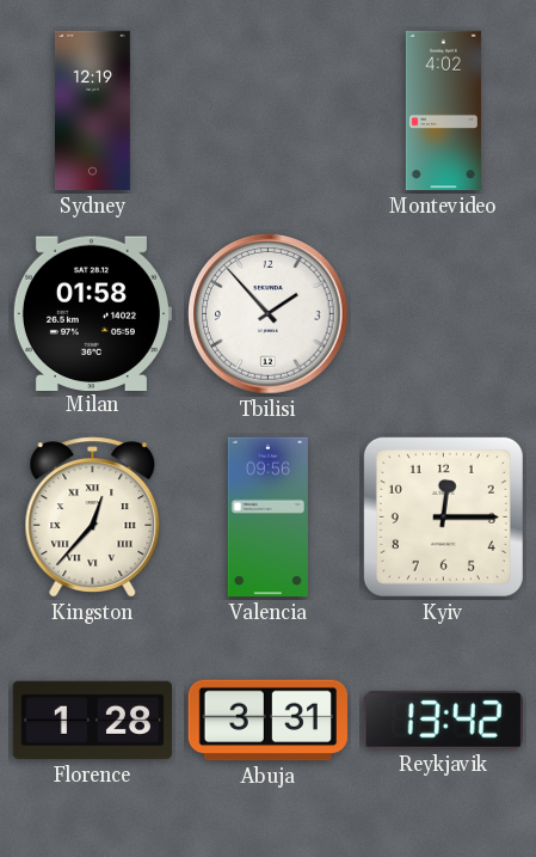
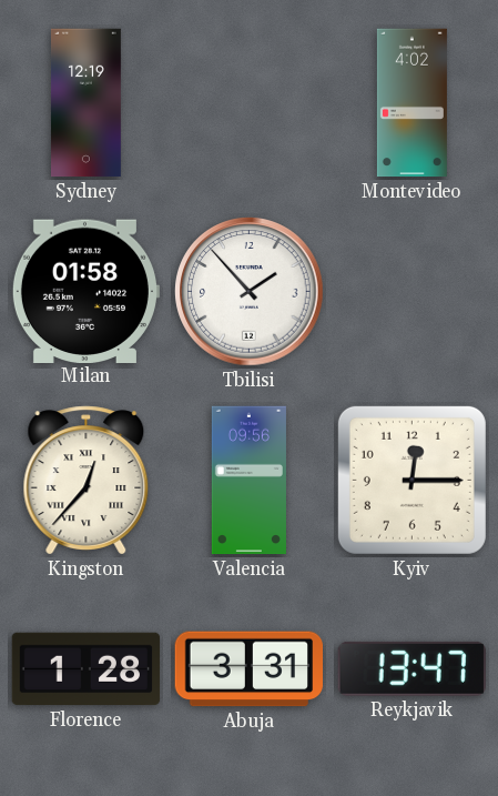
Reykjavik: 13:42 -> 13:47
